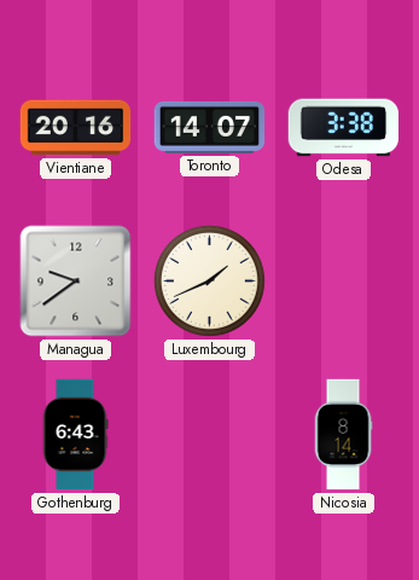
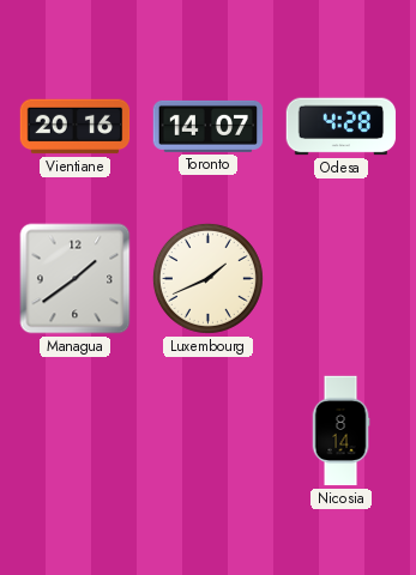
Odesa: 3:38 -> 4:28
Managua: 9:39 -> 1:39
Gothenburg: 6:43 -> none
